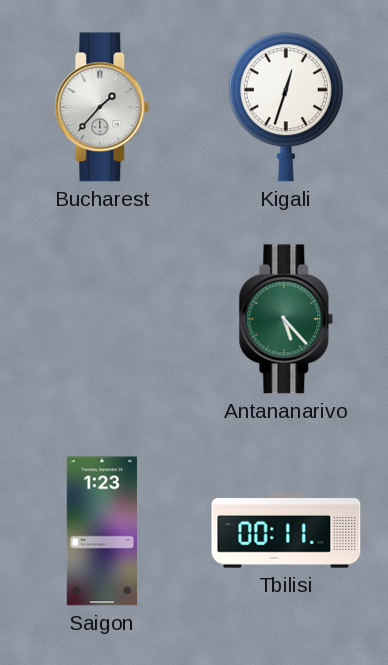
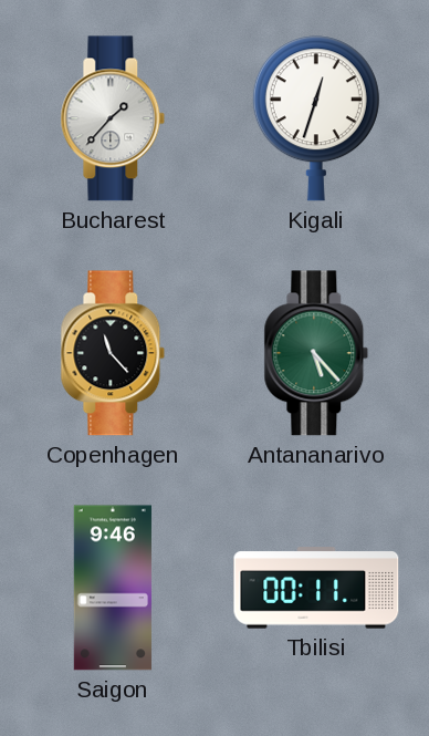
Copenhagen: none -> 11:23
Saigon: 1:23 -> 9:46
